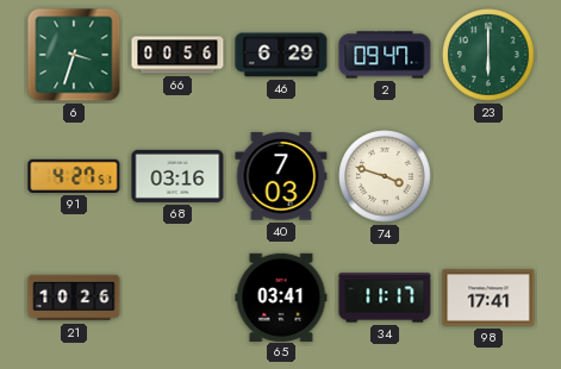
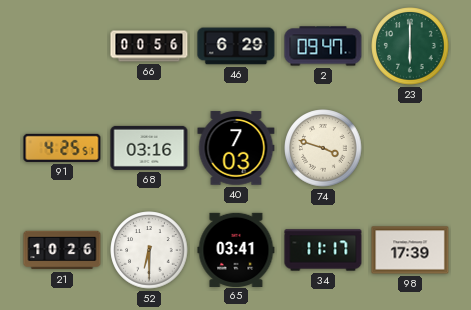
6: 3:33 -> none
91: 4:27 -> 4:25
52: none -> 6:30
98: 17:41 -> 17:39
